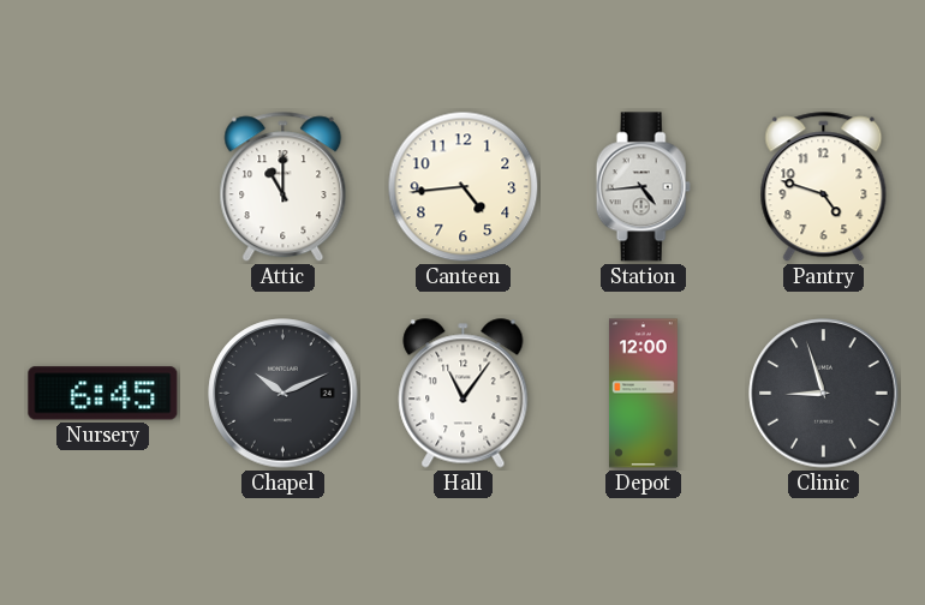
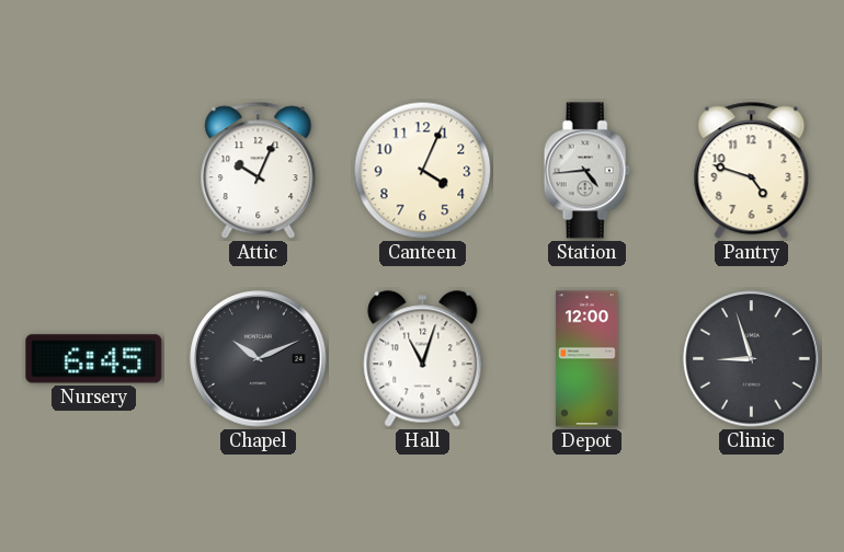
Attic: 11:00 -> 10:04
Canteen: 4:44 -> 4:04
Hall: 11:06 -> 11:03
